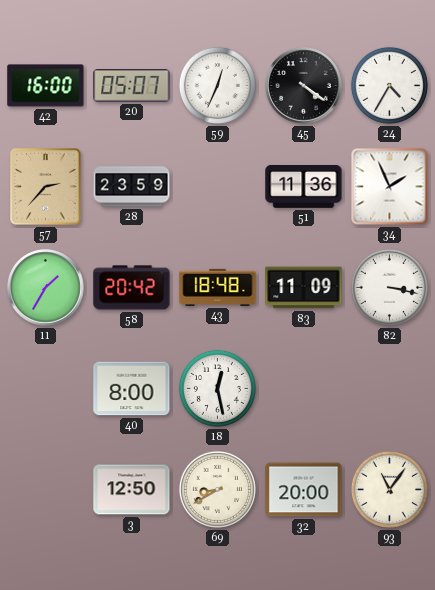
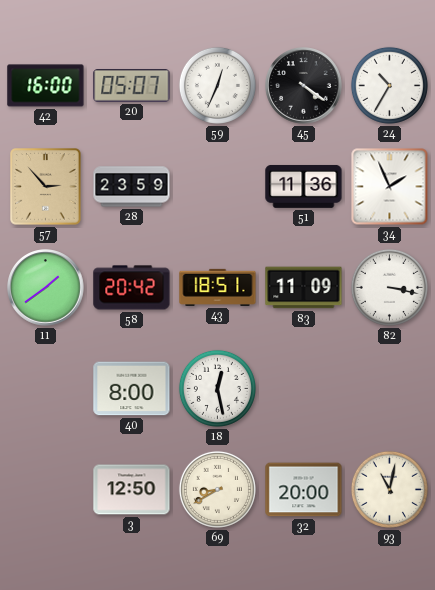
24: 4:35 -> 10:35
57: 2:37 -> 2:53
11: 1:35 -> 1:39
43: 18:48 -> 18:51
93: 11:06 -> 11:02
